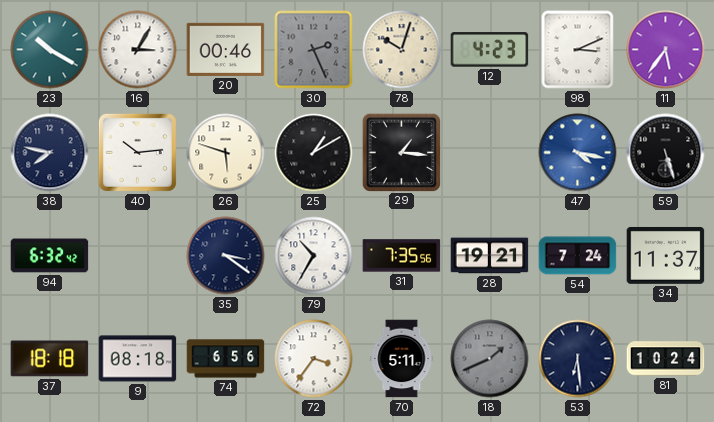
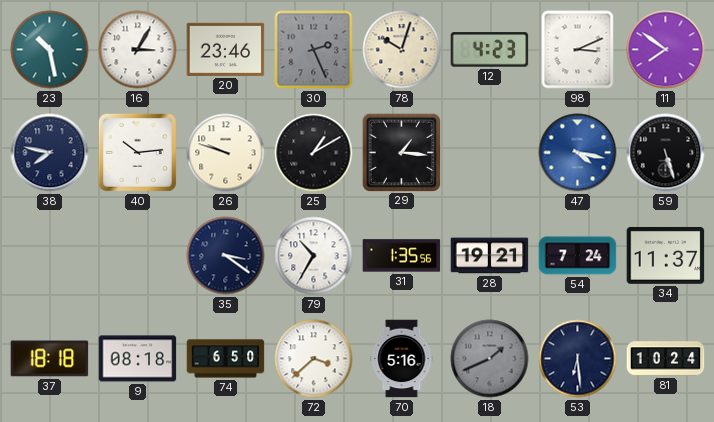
23: 10:20 -> 10:28
20: 00:46 -> 23:46
11: 5:36 -> 7:51
26: 5:48 -> 9:48
94: 6:32 -> none
31: 7:35 -> 1:35
74: 6:56 -> 6:50
72: 3:36 -> 3:38
70: 5:11 -> 5:16
